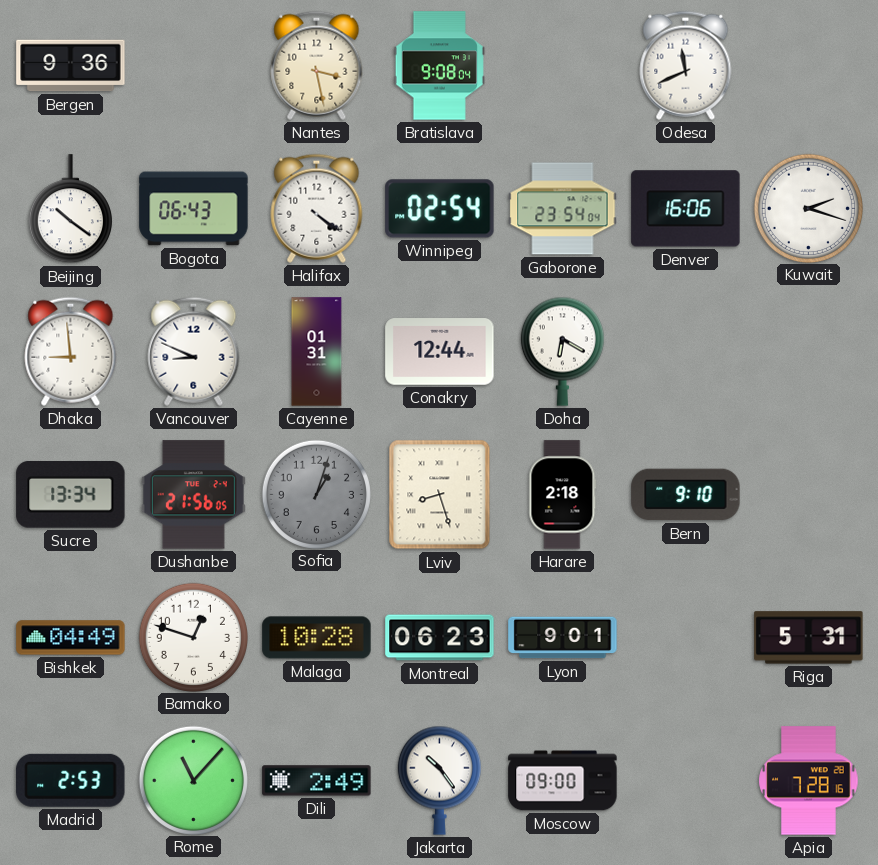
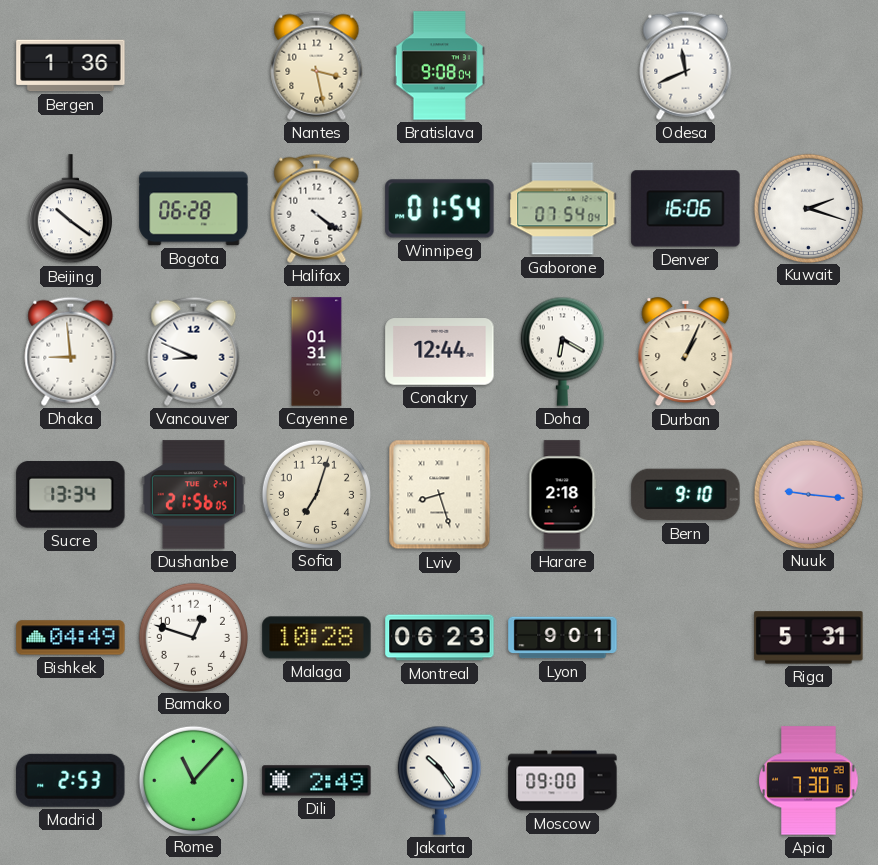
Bergen: 9:36 -> 1:36
Bogota: 06:43 -> 06:28
Winnipeg: 02:54 -> 01:54
Gaborone: 23:54 -> 07:54
Durban: none -> 1:04
Sofia: 1:03 -> 7:03
Sofia dial: grey -> cream
Nuuk: none -> 9:16
Apia: 7:28 -> 7:30
